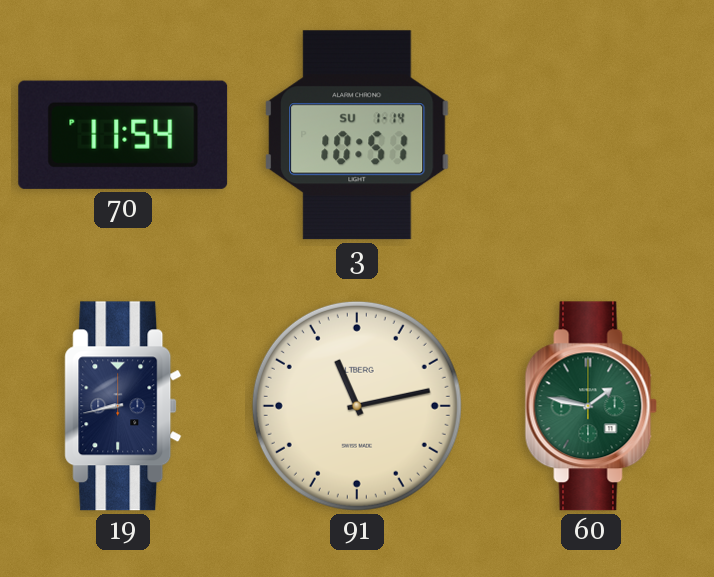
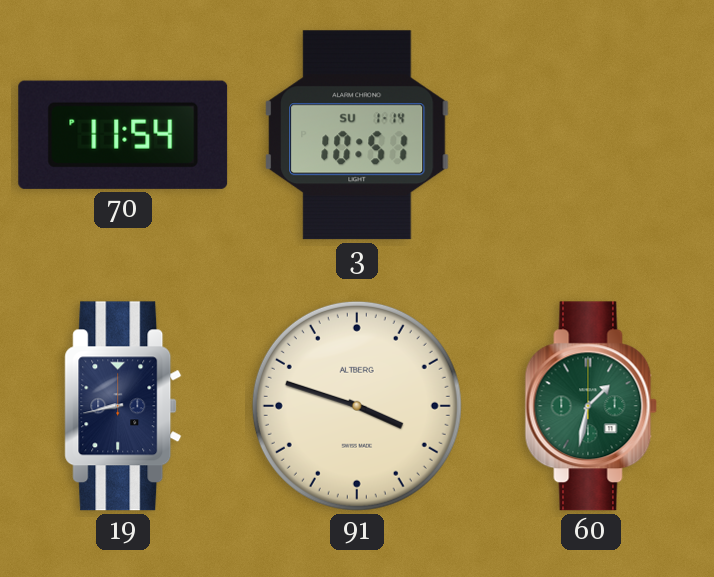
91: 11:13 -> 3:48
60: 1:47 -> 1:32
